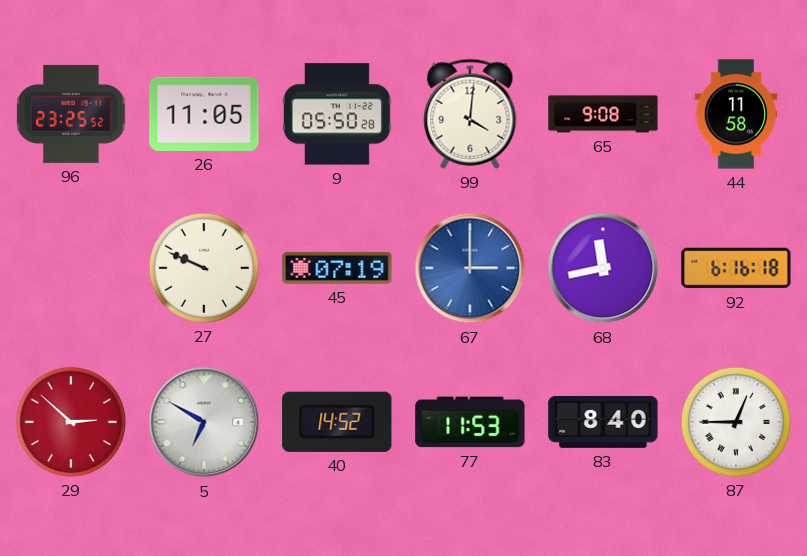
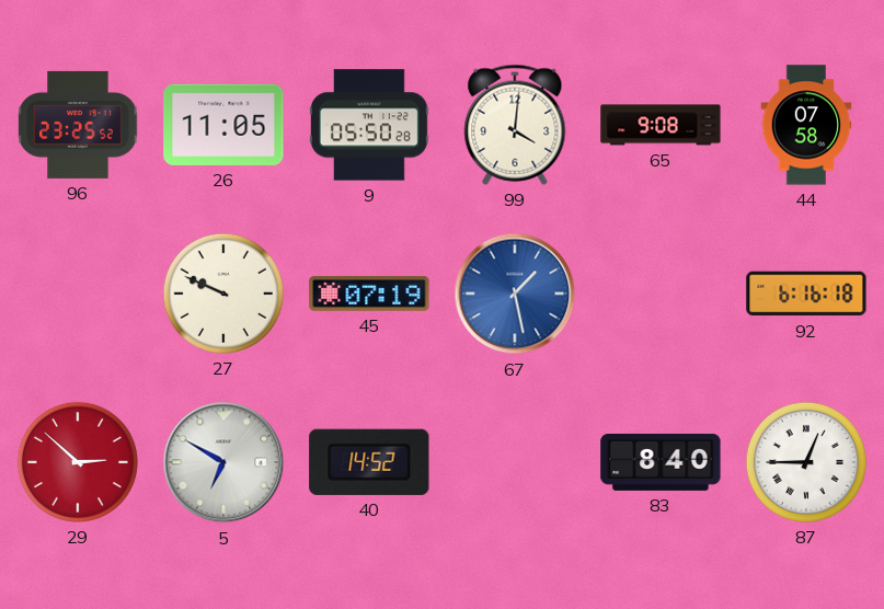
44: 11:58 -> 07:58
67: 3:00 -> 1:28
68: 11:43 -> none
77: 11:53 -> none
